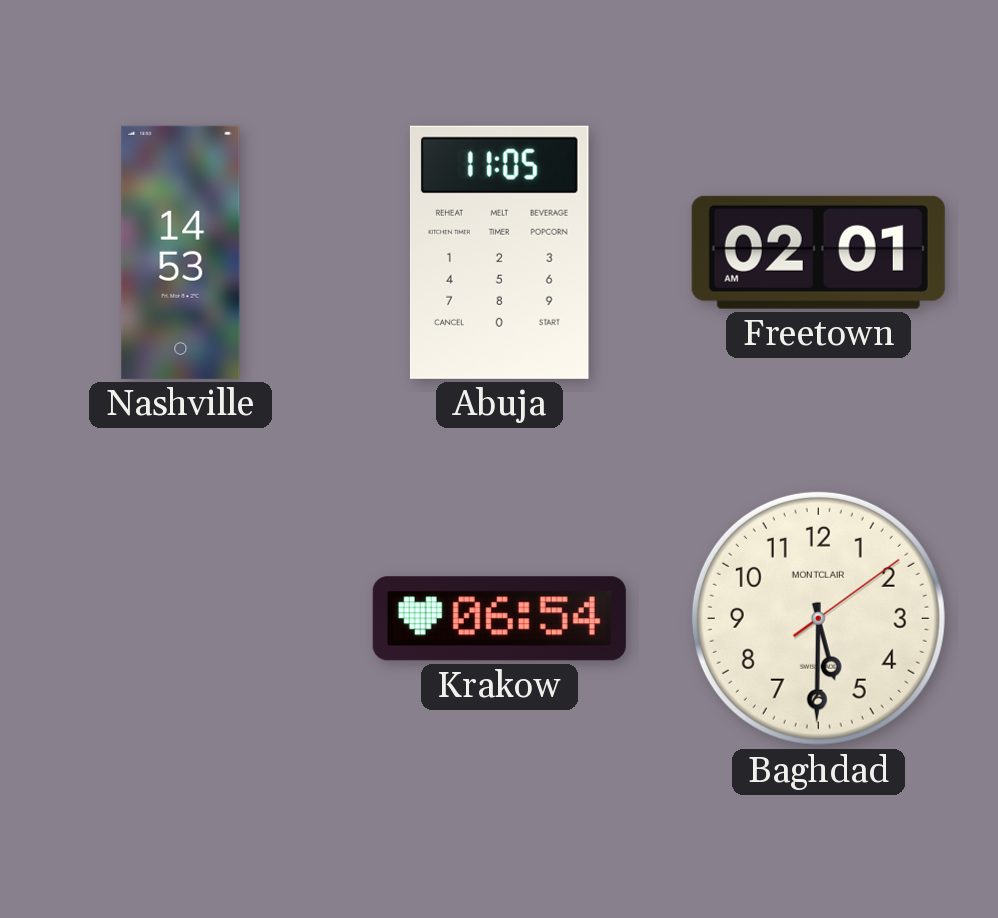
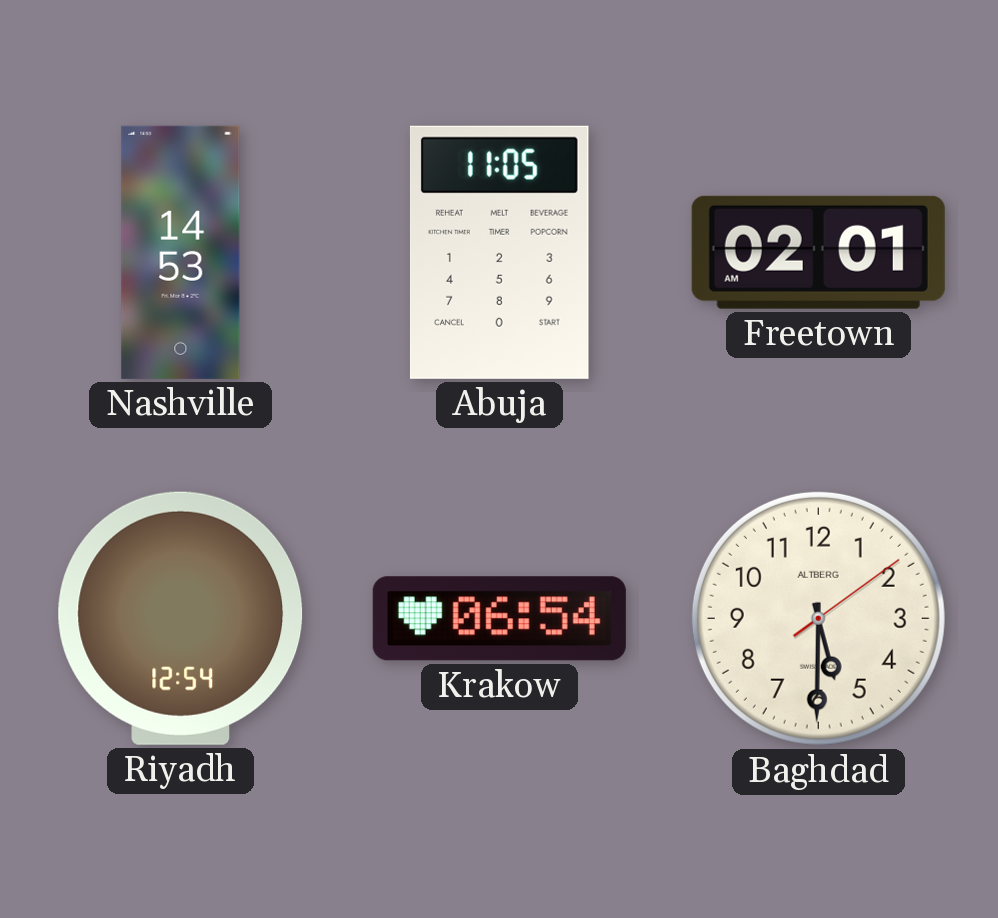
Riyadh: none -> 12:54
Baghdad brand: MONTCLAIR -> ALTBERG
